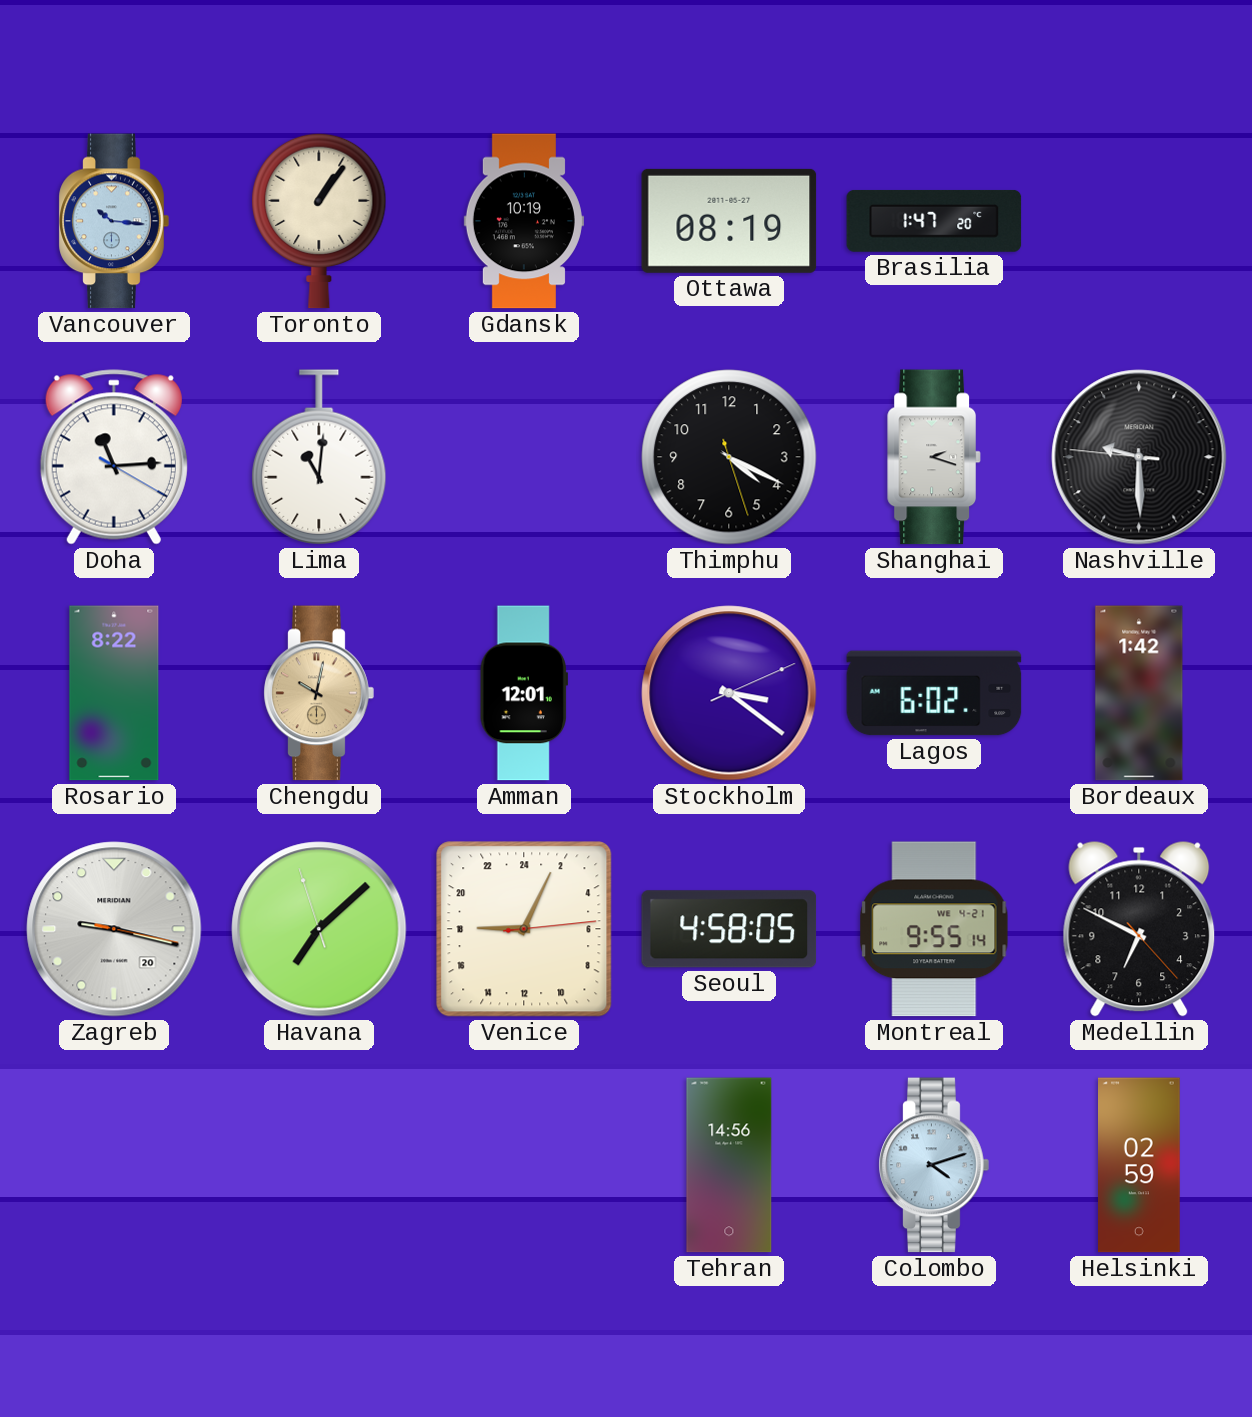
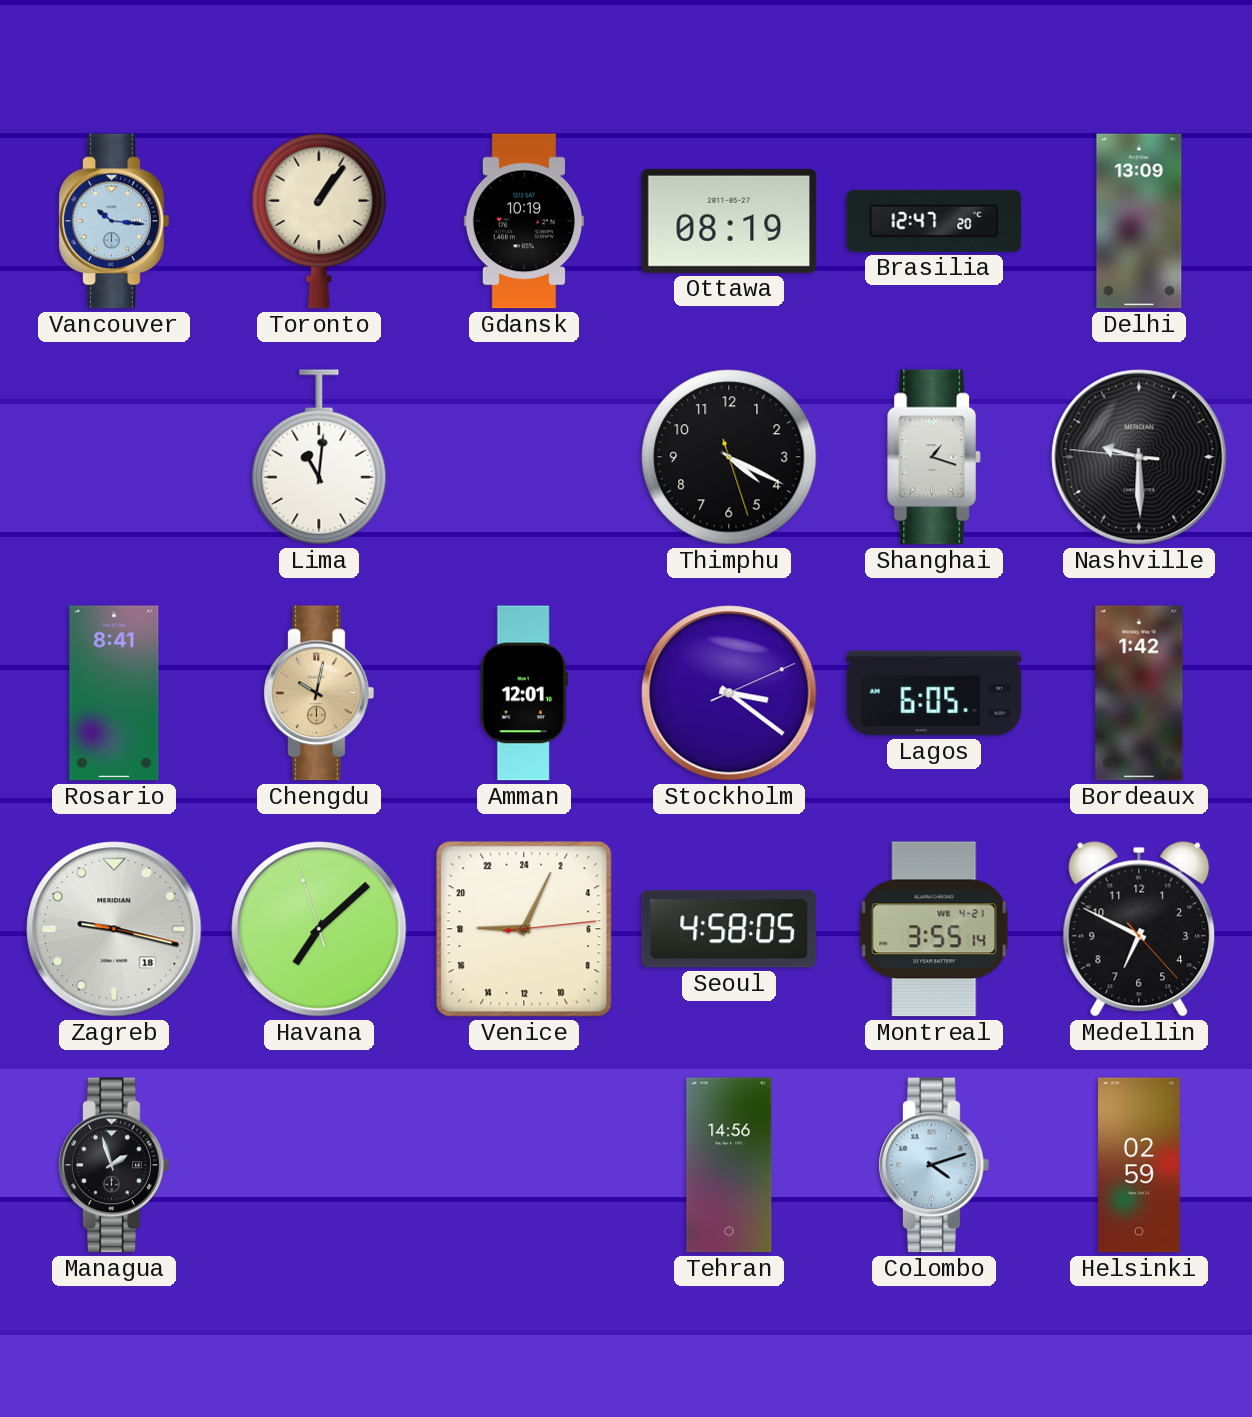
Brasilia: 1:47 -> 12:47
Delhi: none -> 13:09
Doha: 11:14 -> none
Shanghai: 2:18 -> 1:18
Rosario: 8:22 -> 8:41
Lagos: 6:02 -> 6:05
Zagreb date: 20 -> 18
Montreal: 9:55 -> 3:55
Managua: none -> 1:57
